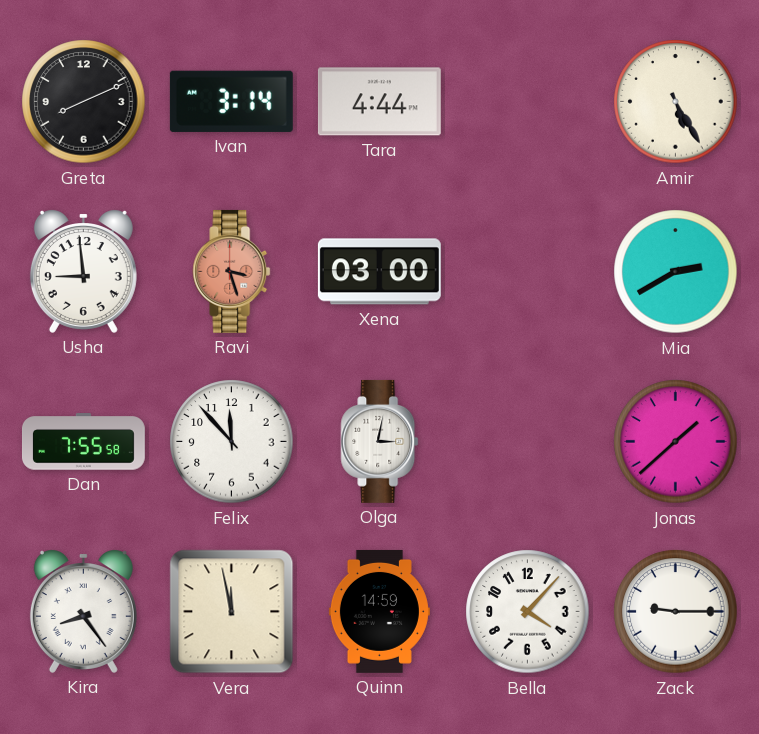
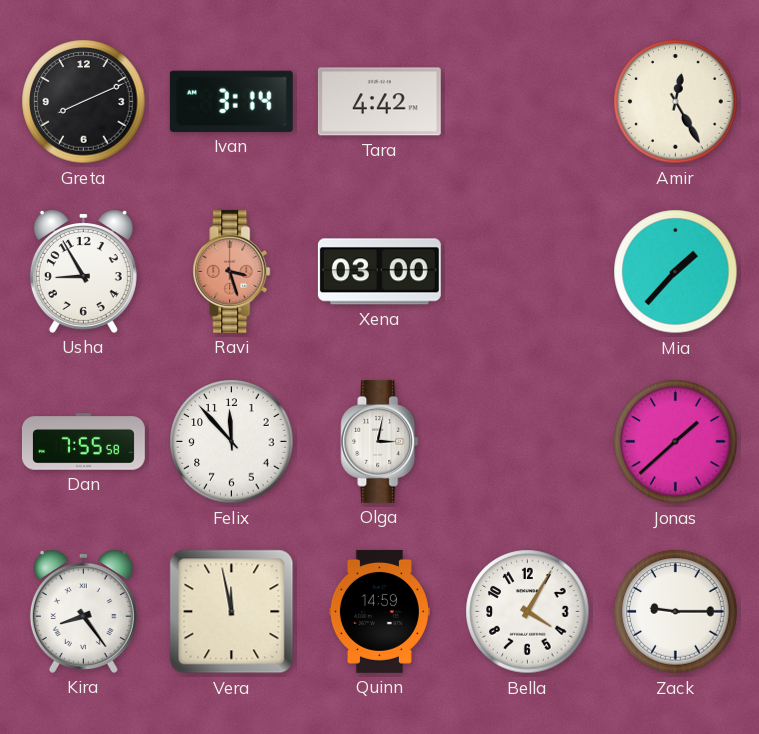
Tara: 4:44 -> 4:42
Amir: 5:25 -> 12:25
Usha: 8:59 -> 8:55
Mia: 2:40 -> 1:37
Bella: 4:07 -> 4:05
